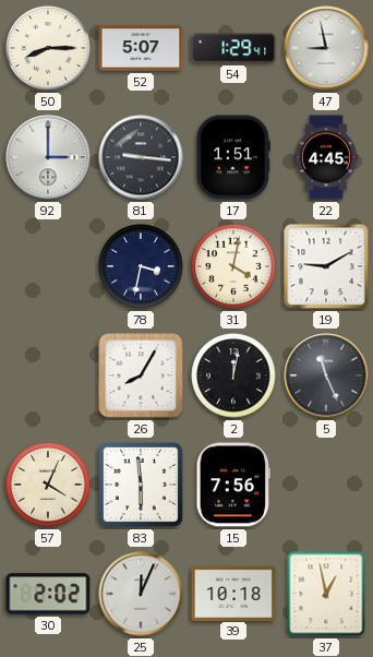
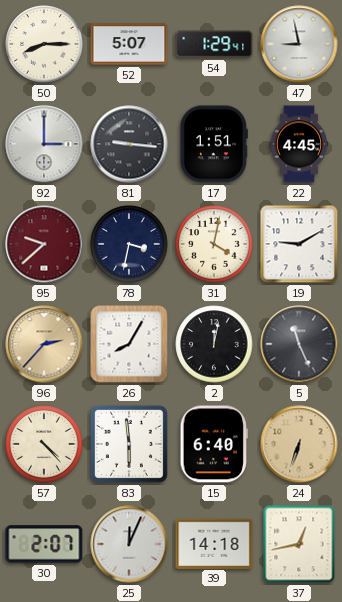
95: none -> 9:38
96: none -> 2:37
57: 4:04 -> 4:23
15: 7:56 -> 6:40
24: none -> 6:33
30: 2:02 -> 2:07
39: 10:18 -> 14:18
37: 12:58 -> 12:43
